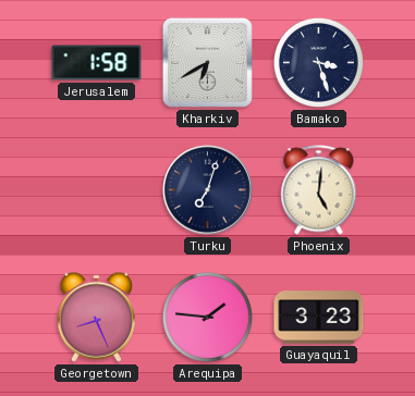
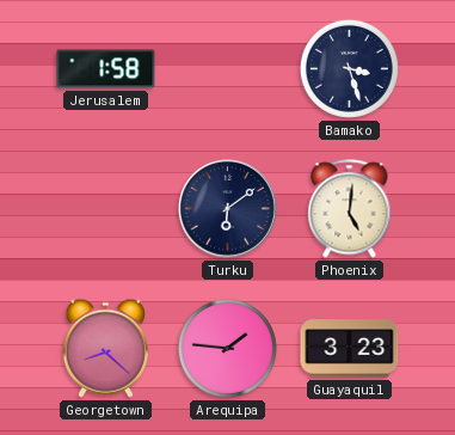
Kharkiv: 6:40 -> none
Turku: 7:03 -> 6:09
Georgetown: 8:26 -> 8:22
